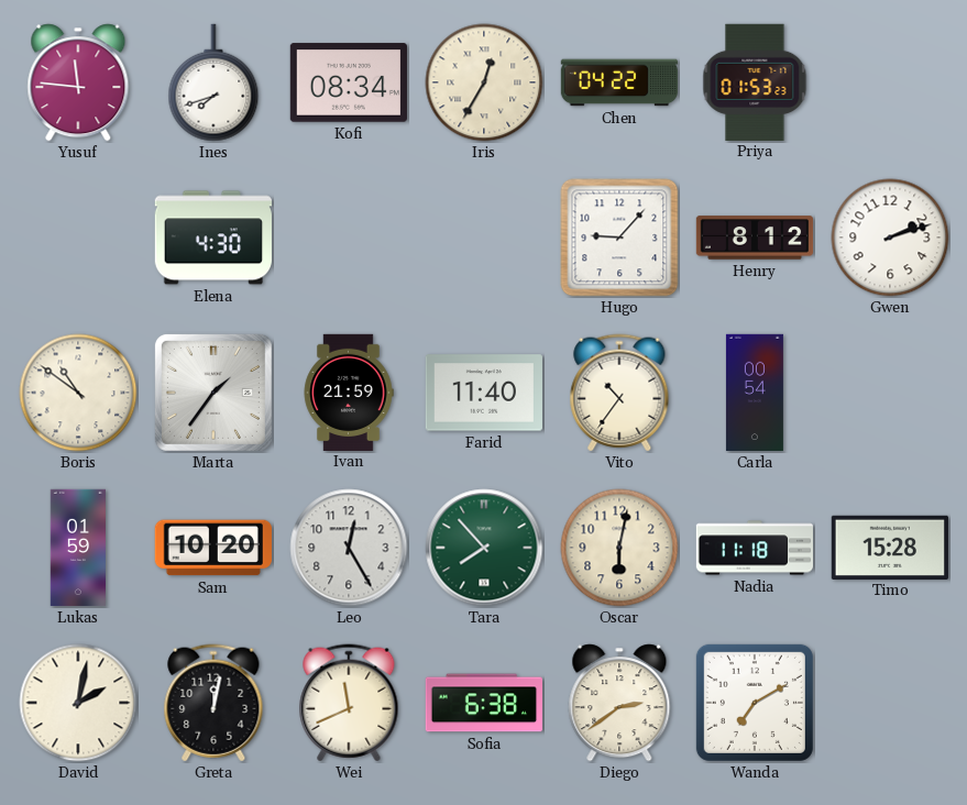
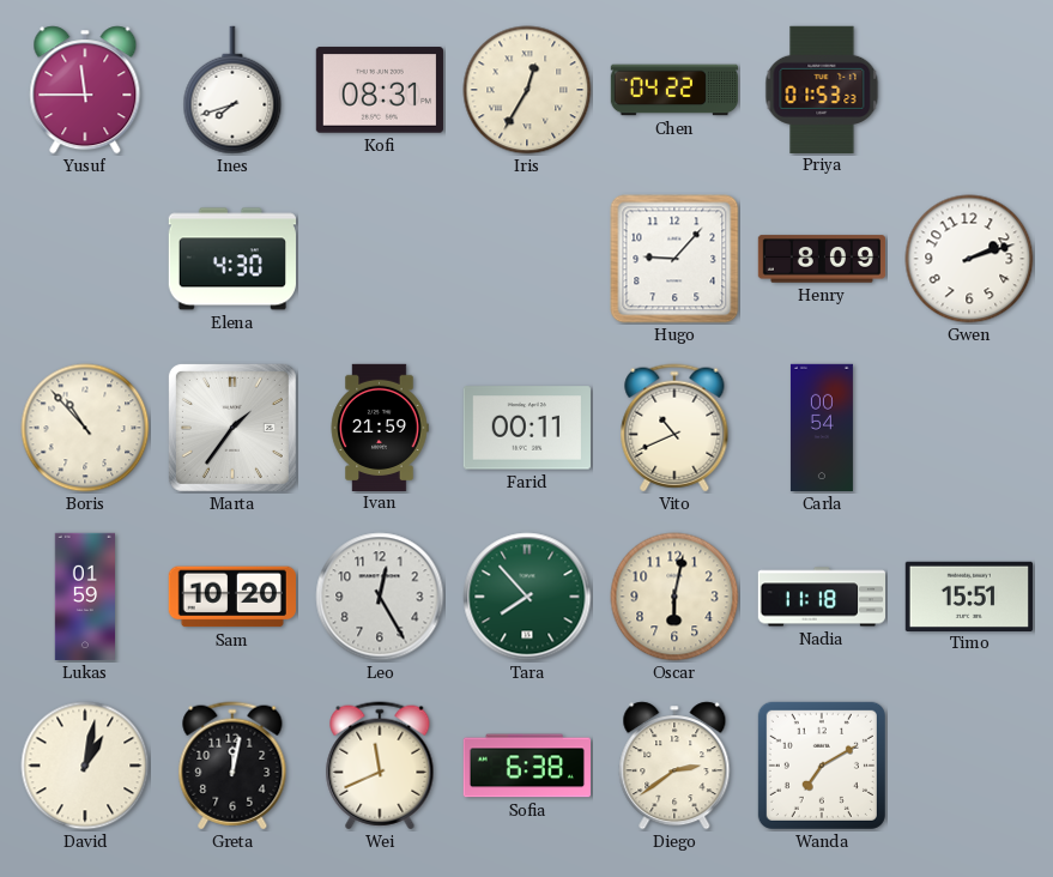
Yusuf: 11:46 -> 11:45
Kofi: 08:34 -> 08:31
Henry: 8:12 -> 8:09
Boris: 10:51 -> 10:53
Farid: 11:40 -> 00:11
Vito: 10:36 -> 10:41
Timo: 15:28 -> 15:51
David: 2:02 -> 1:02
